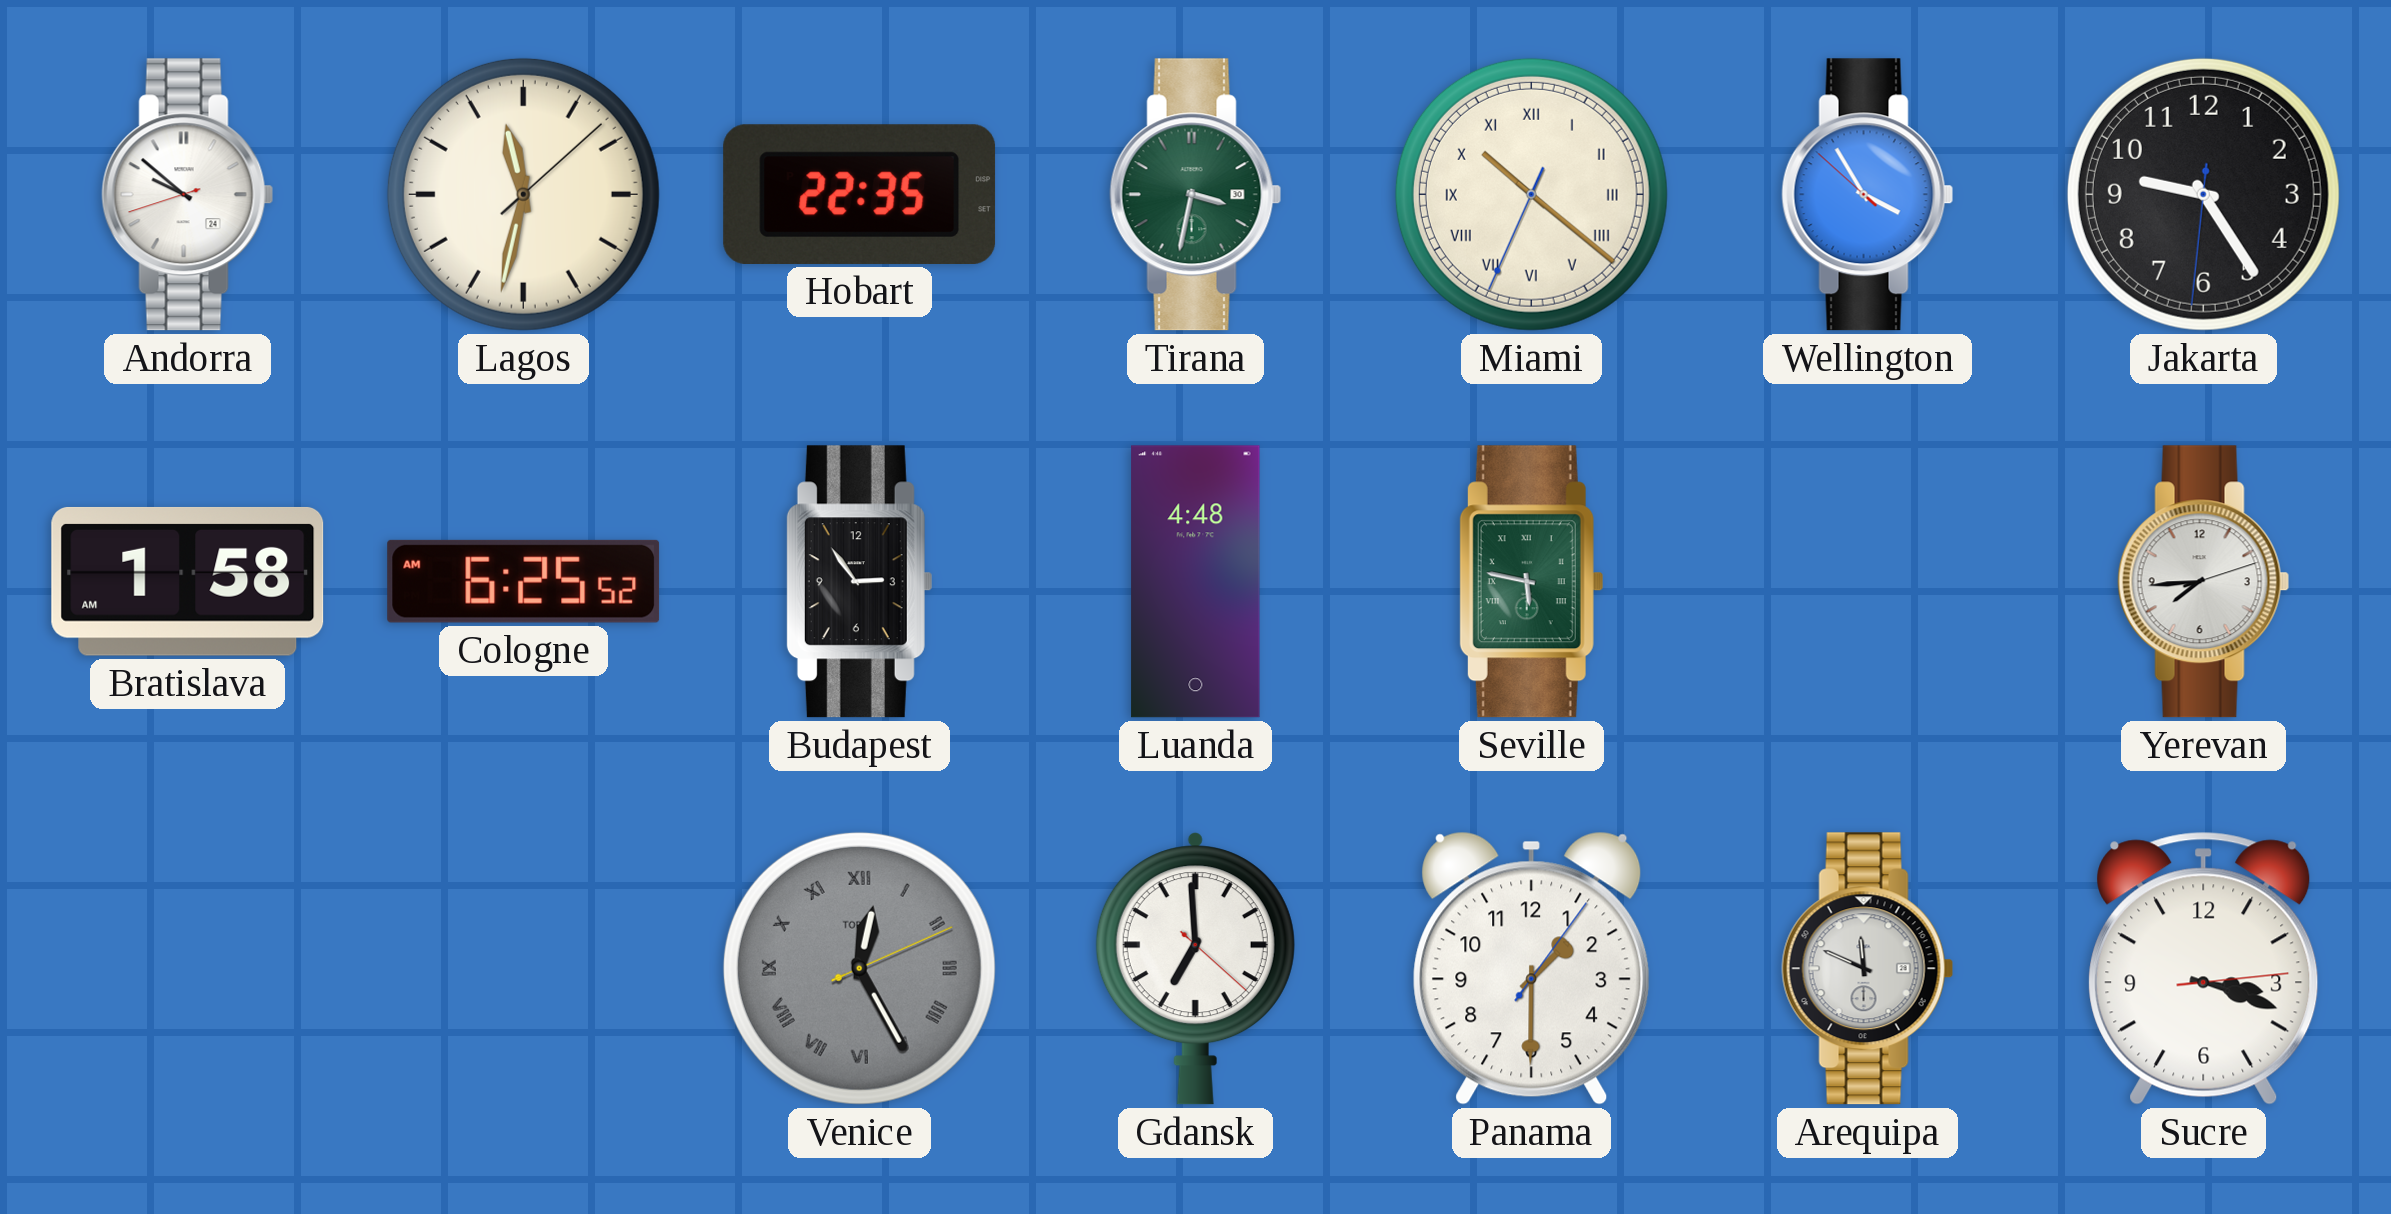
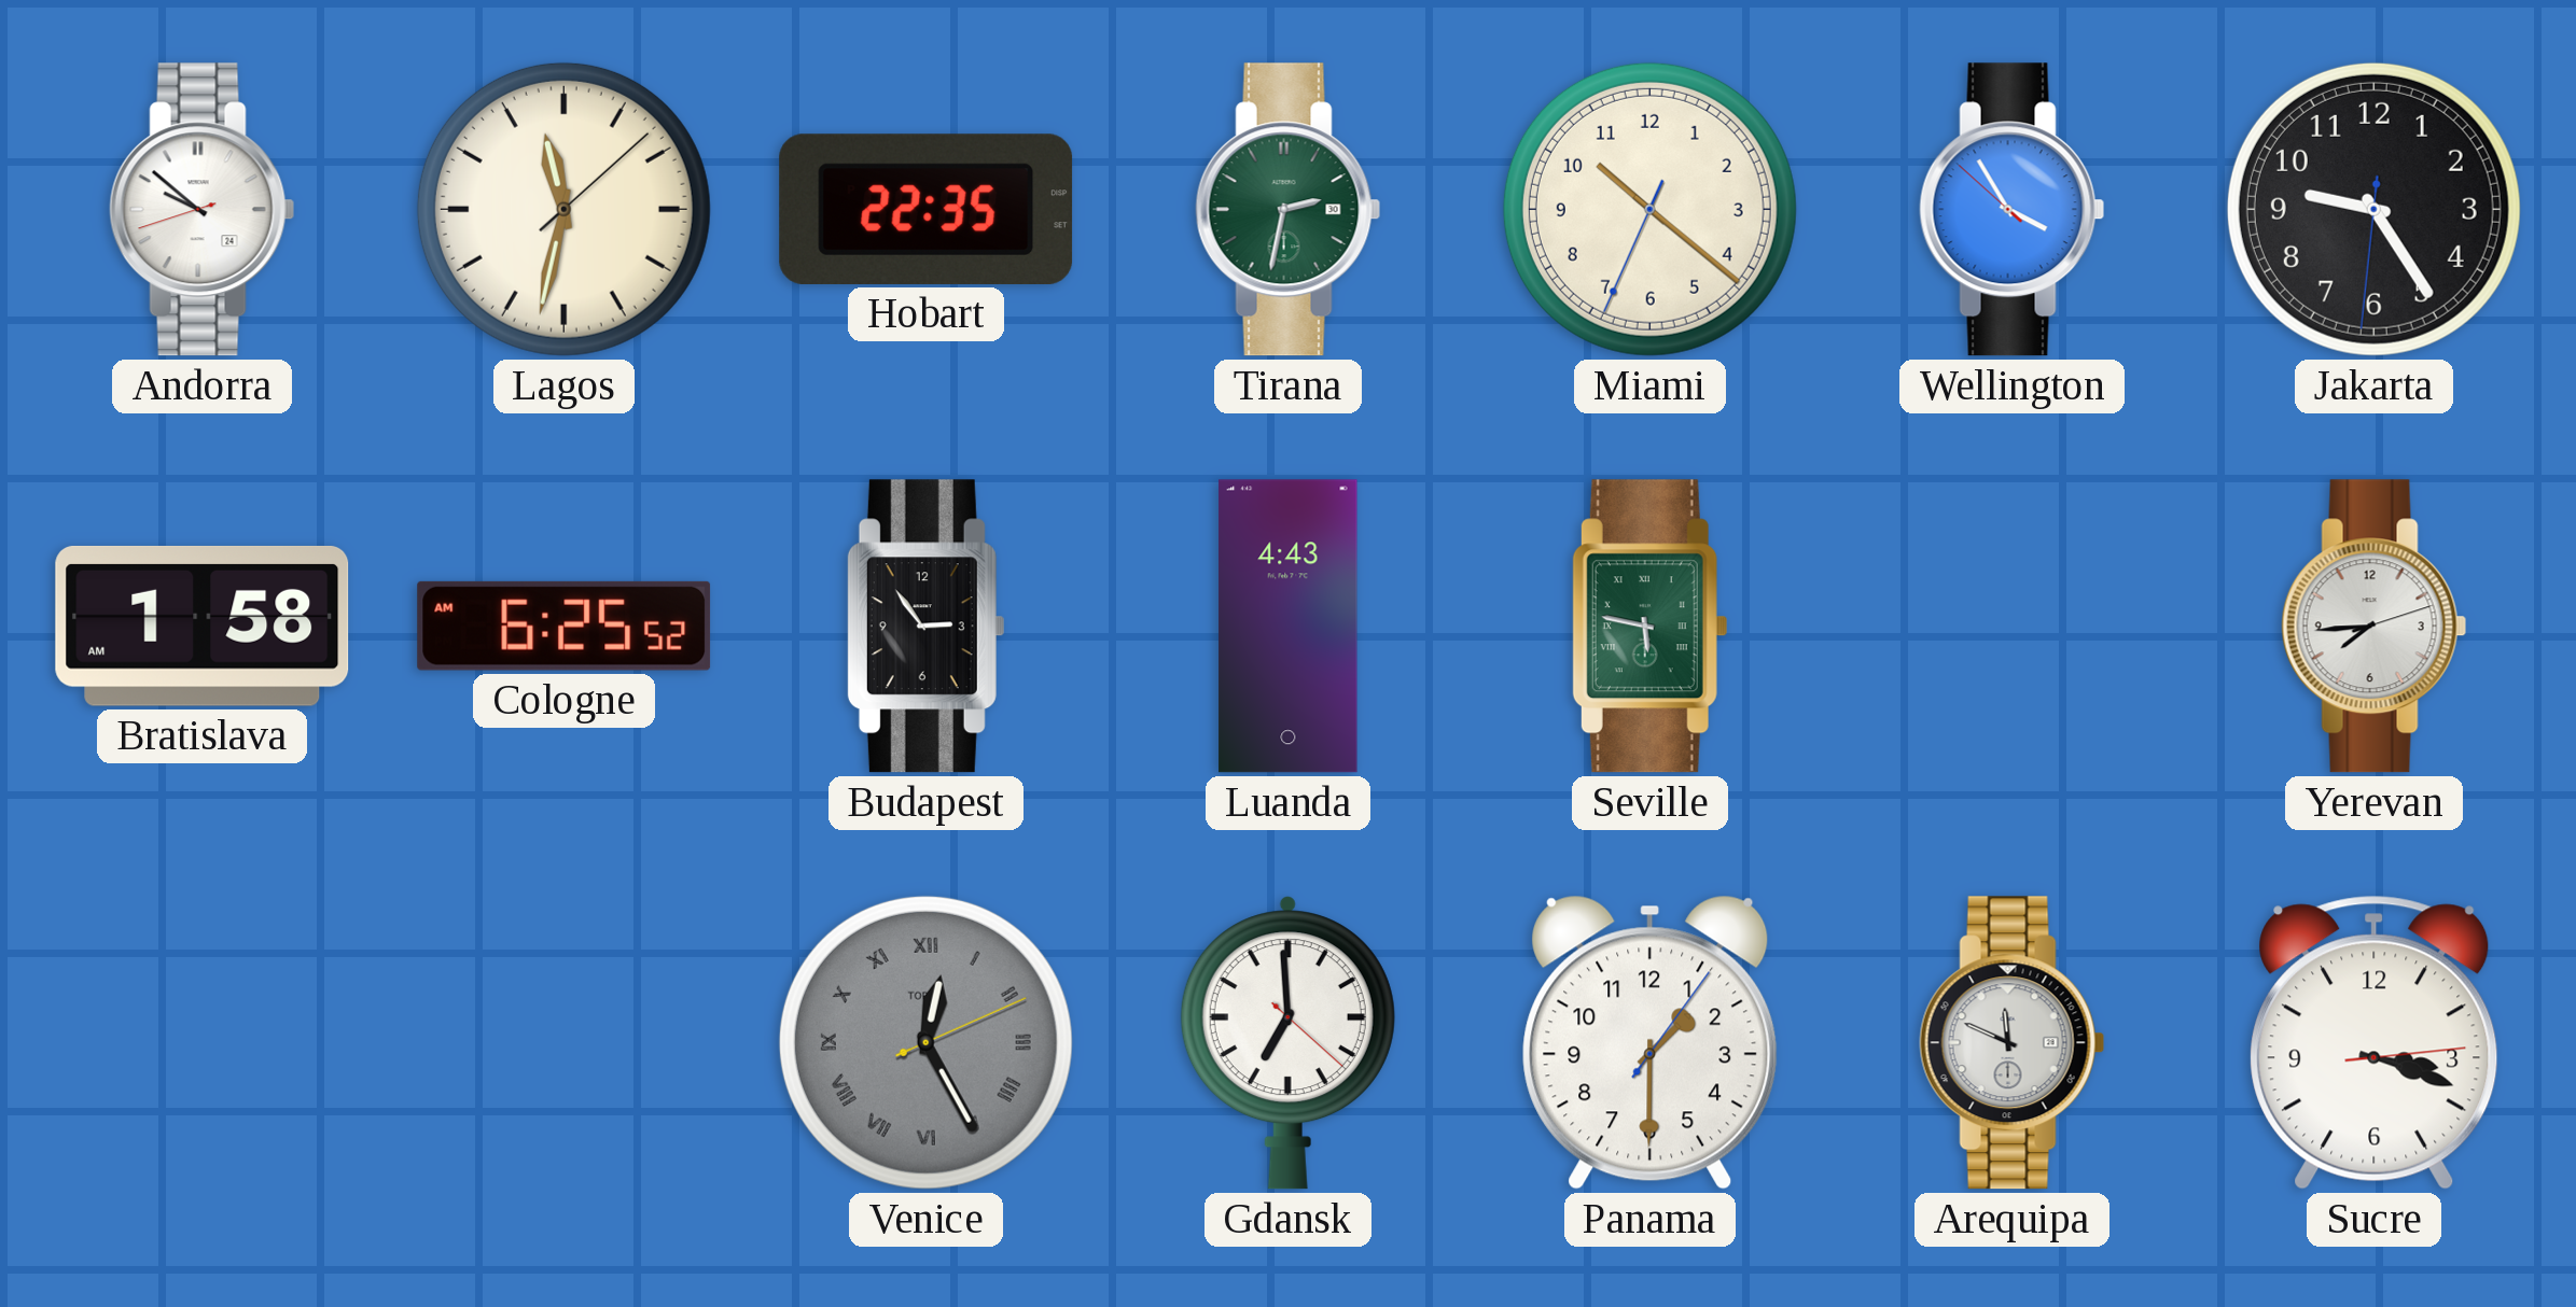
Tirana: 3:32 -> 2:32
Miami numerals: Roman -> Arabic
Luanda: 4:48 -> 4:43
